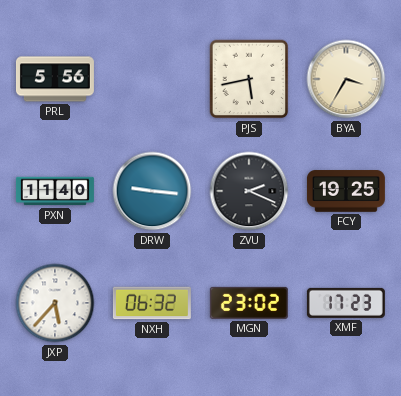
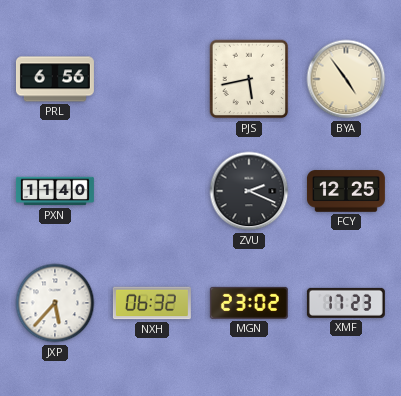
PRL: 5:56 -> 6:56
BYA: 3:35 -> 4:54
DRW: 9:16 -> none
FCY: 19:25 -> 12:25
